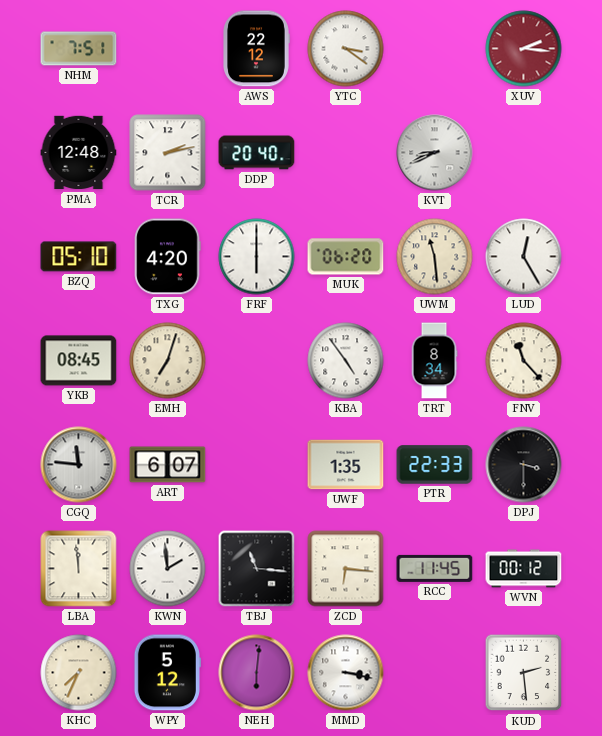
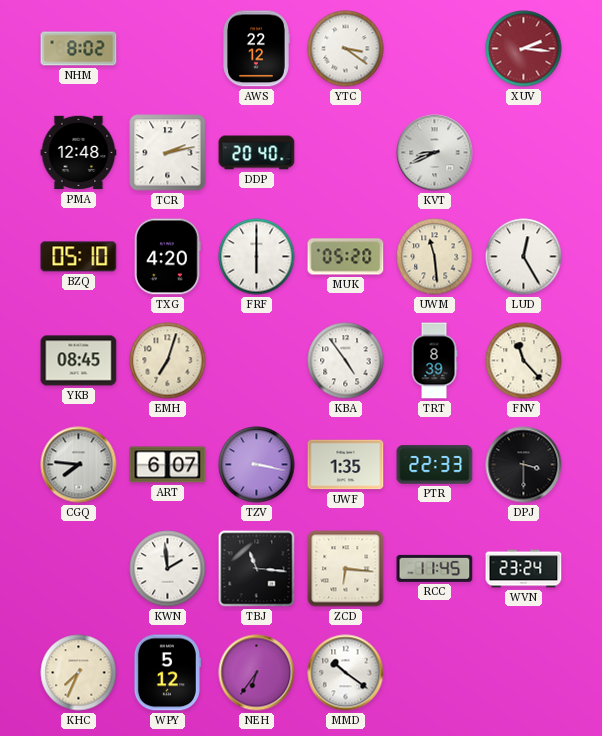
NHM: 7:51 -> 8:02
MUK: 06:20 -> 05:20
TRT: 8:34 -> 8:39
CGQ: 11:46 -> 7:46
TZV: none -> 3:17
LBA: 11:59 -> none
WVN: 00:12 -> 23:24
NEH: 6:01 -> 6:36
MMD: 3:17 -> 10:21
KUD: 2:29 -> none
